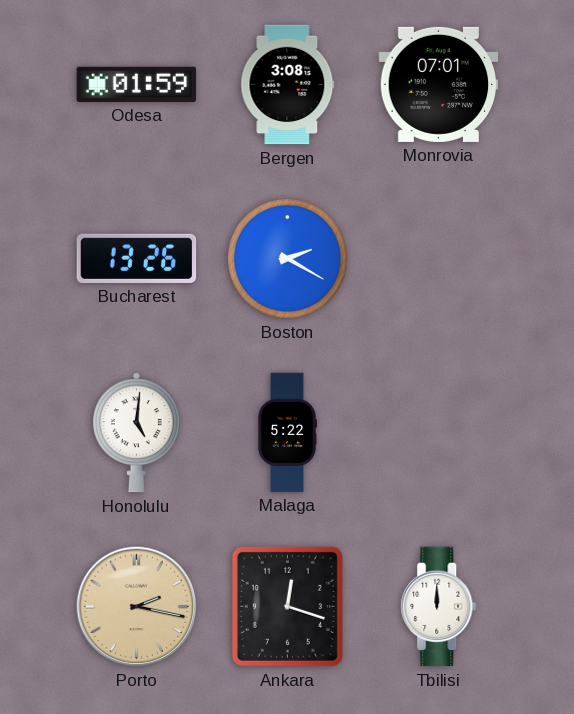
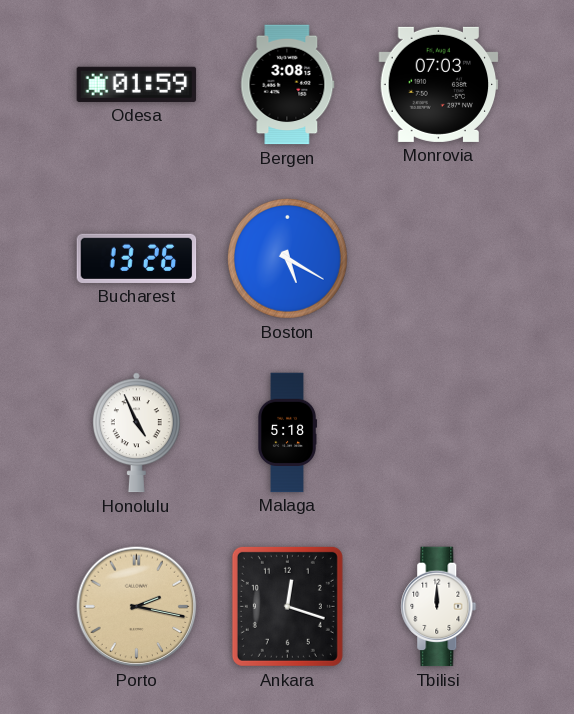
Monrovia: 07:01 -> 07:03
Boston: 2:20 -> 5:20
Honolulu: 5:01 -> 4:56
Malaga: 5:22 -> 5:18
